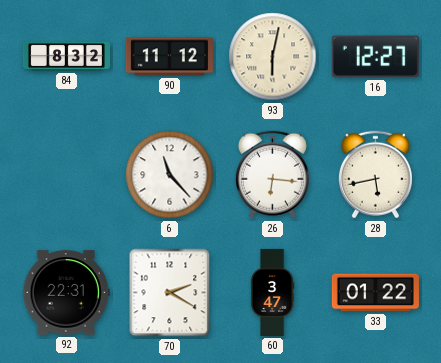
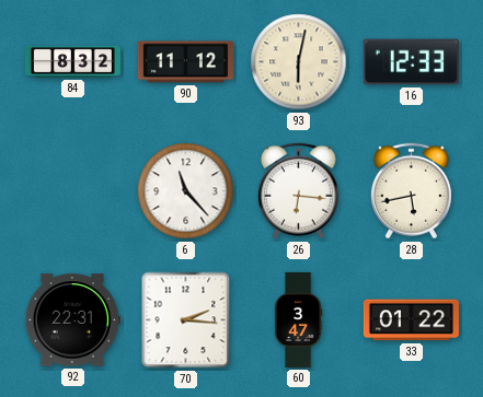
16: 12:27 -> 12:33
70: 2:20 -> 2:16
